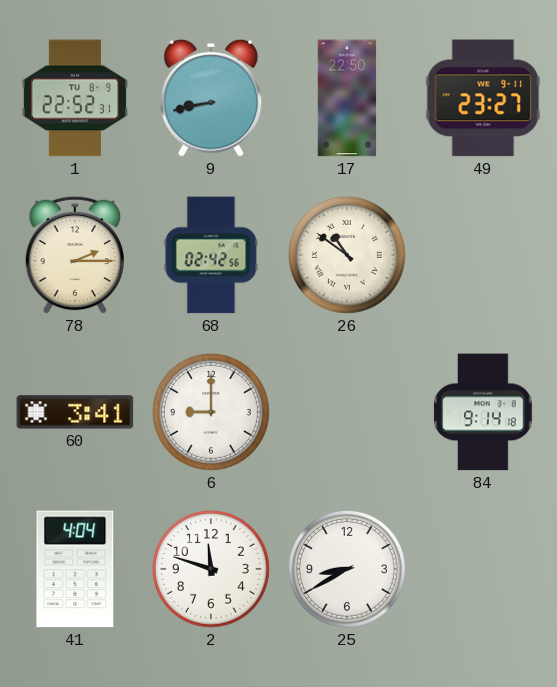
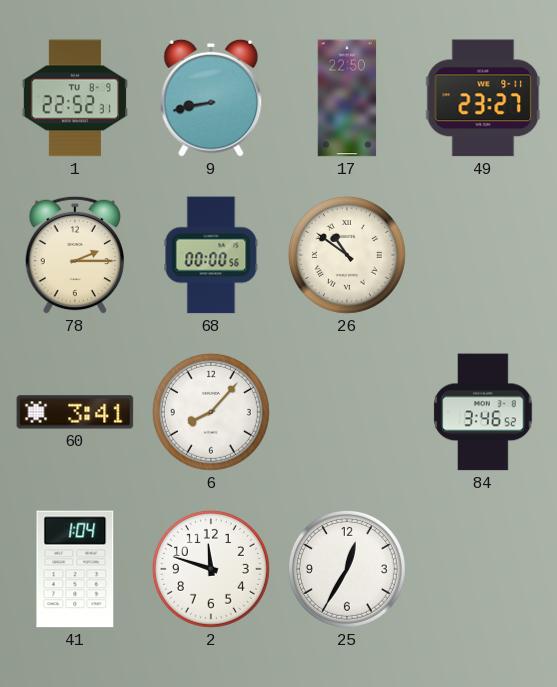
68: 02:42 -> 00:00
6: 9:00 -> 8:07
84: 9:14 -> 3:46
41: 4:04 -> 1:04
25: 8:40 -> 12:35
